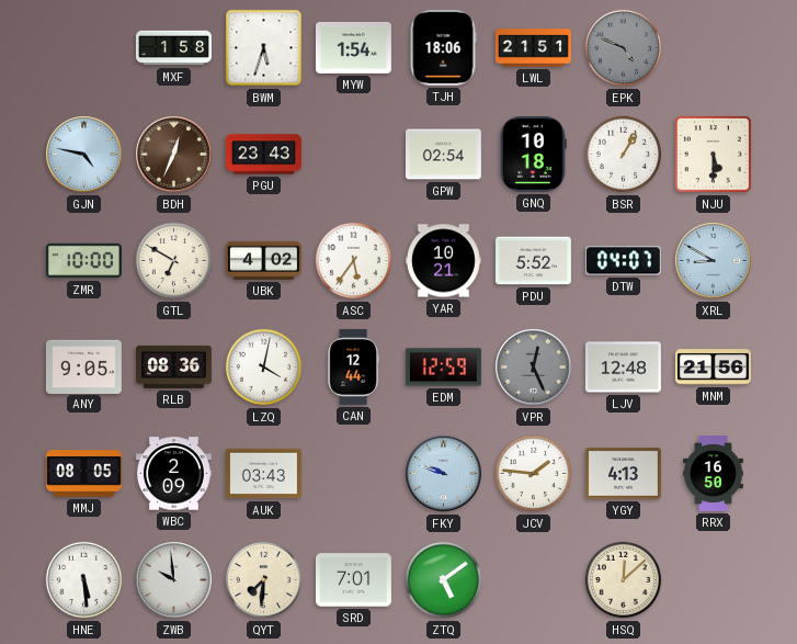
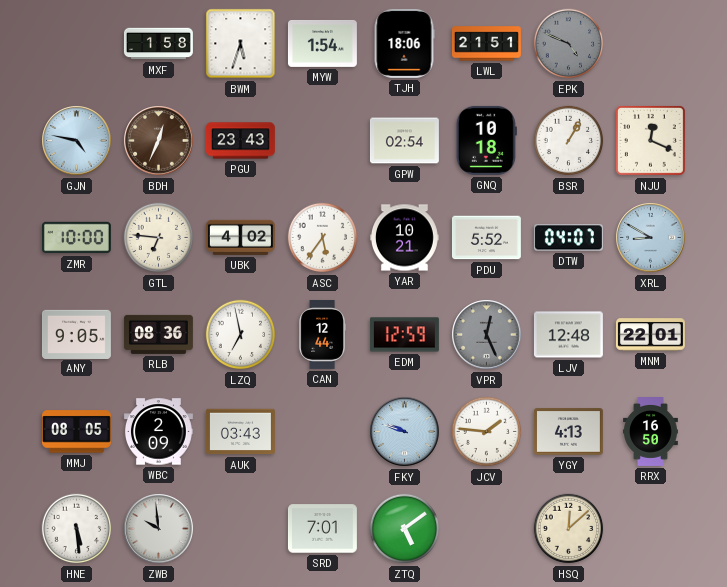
NJU: 5:30 -> 12:19
GTL: 6:50 -> 6:46
LZQ: 4:02 -> 6:58
MNM: 21:56 -> 22:01
QYT: 7:31 -> none
